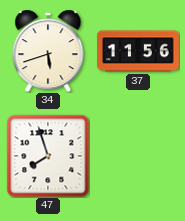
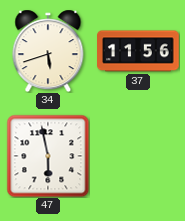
47: 7:57 -> 5:58
